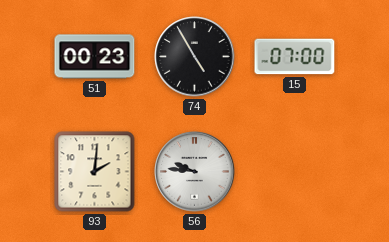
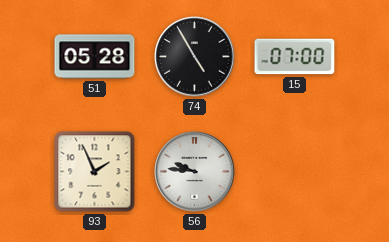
51: 00:23 -> 05:28
93: 2:01 -> 1:56
